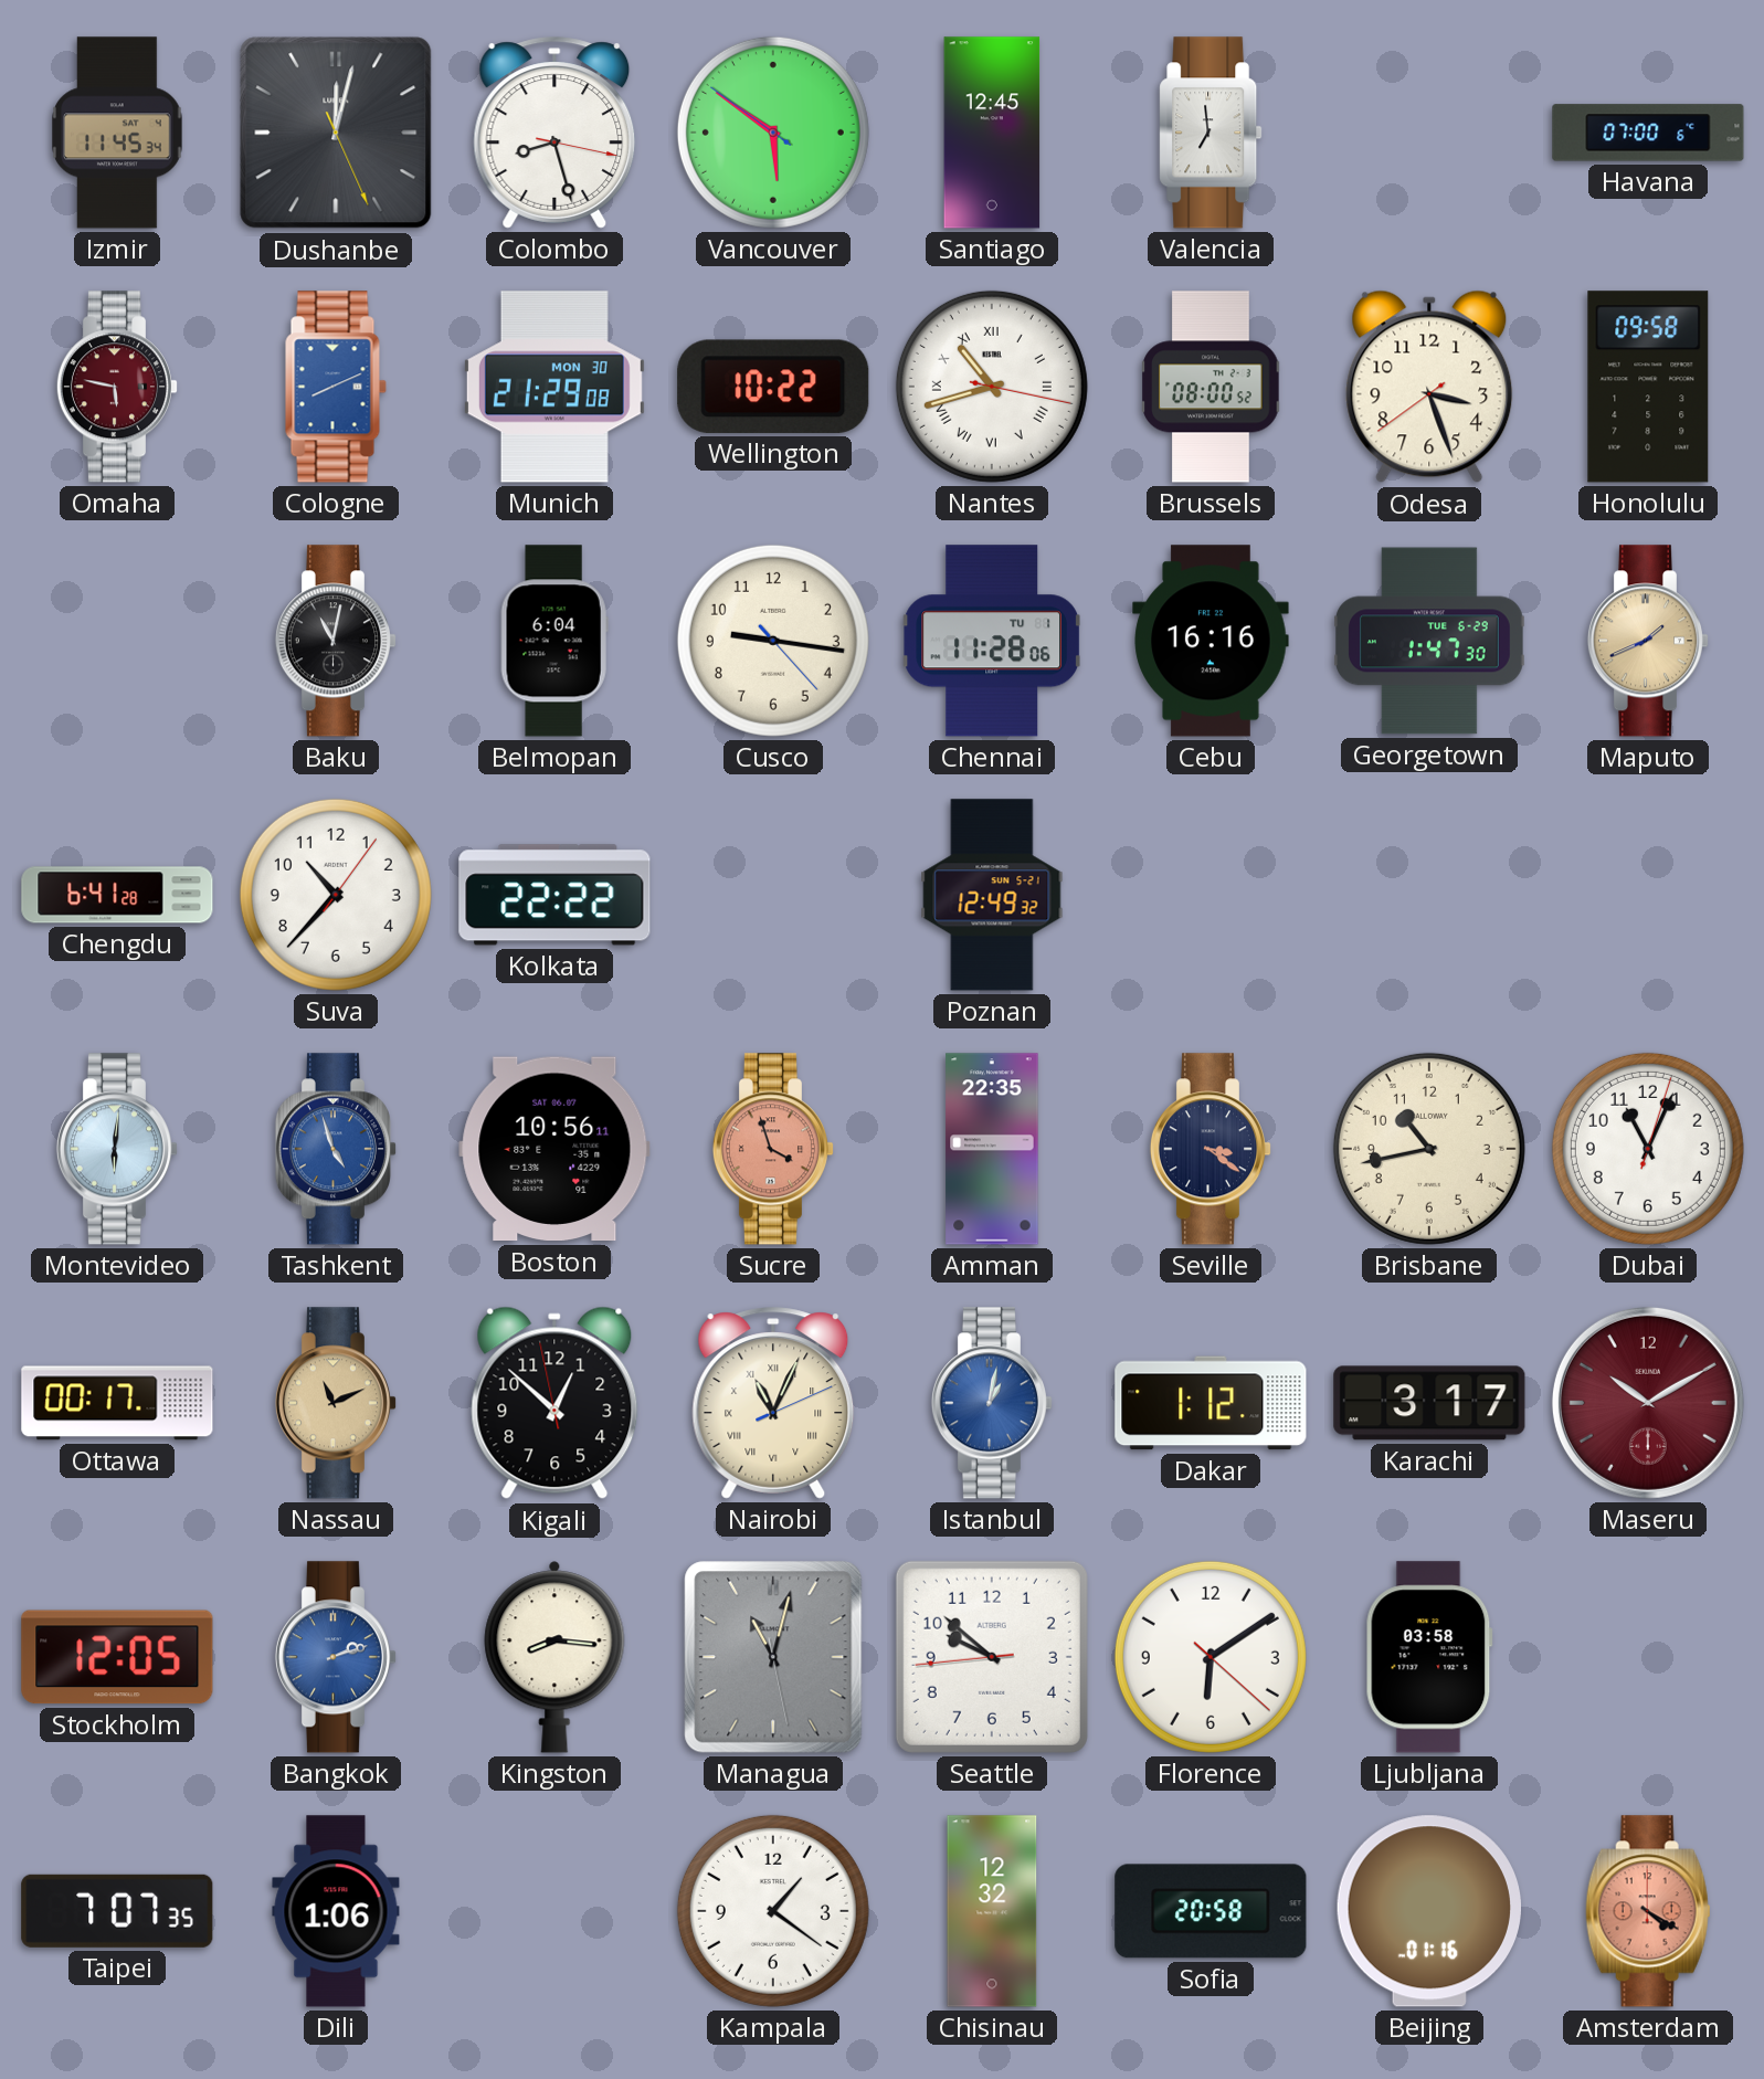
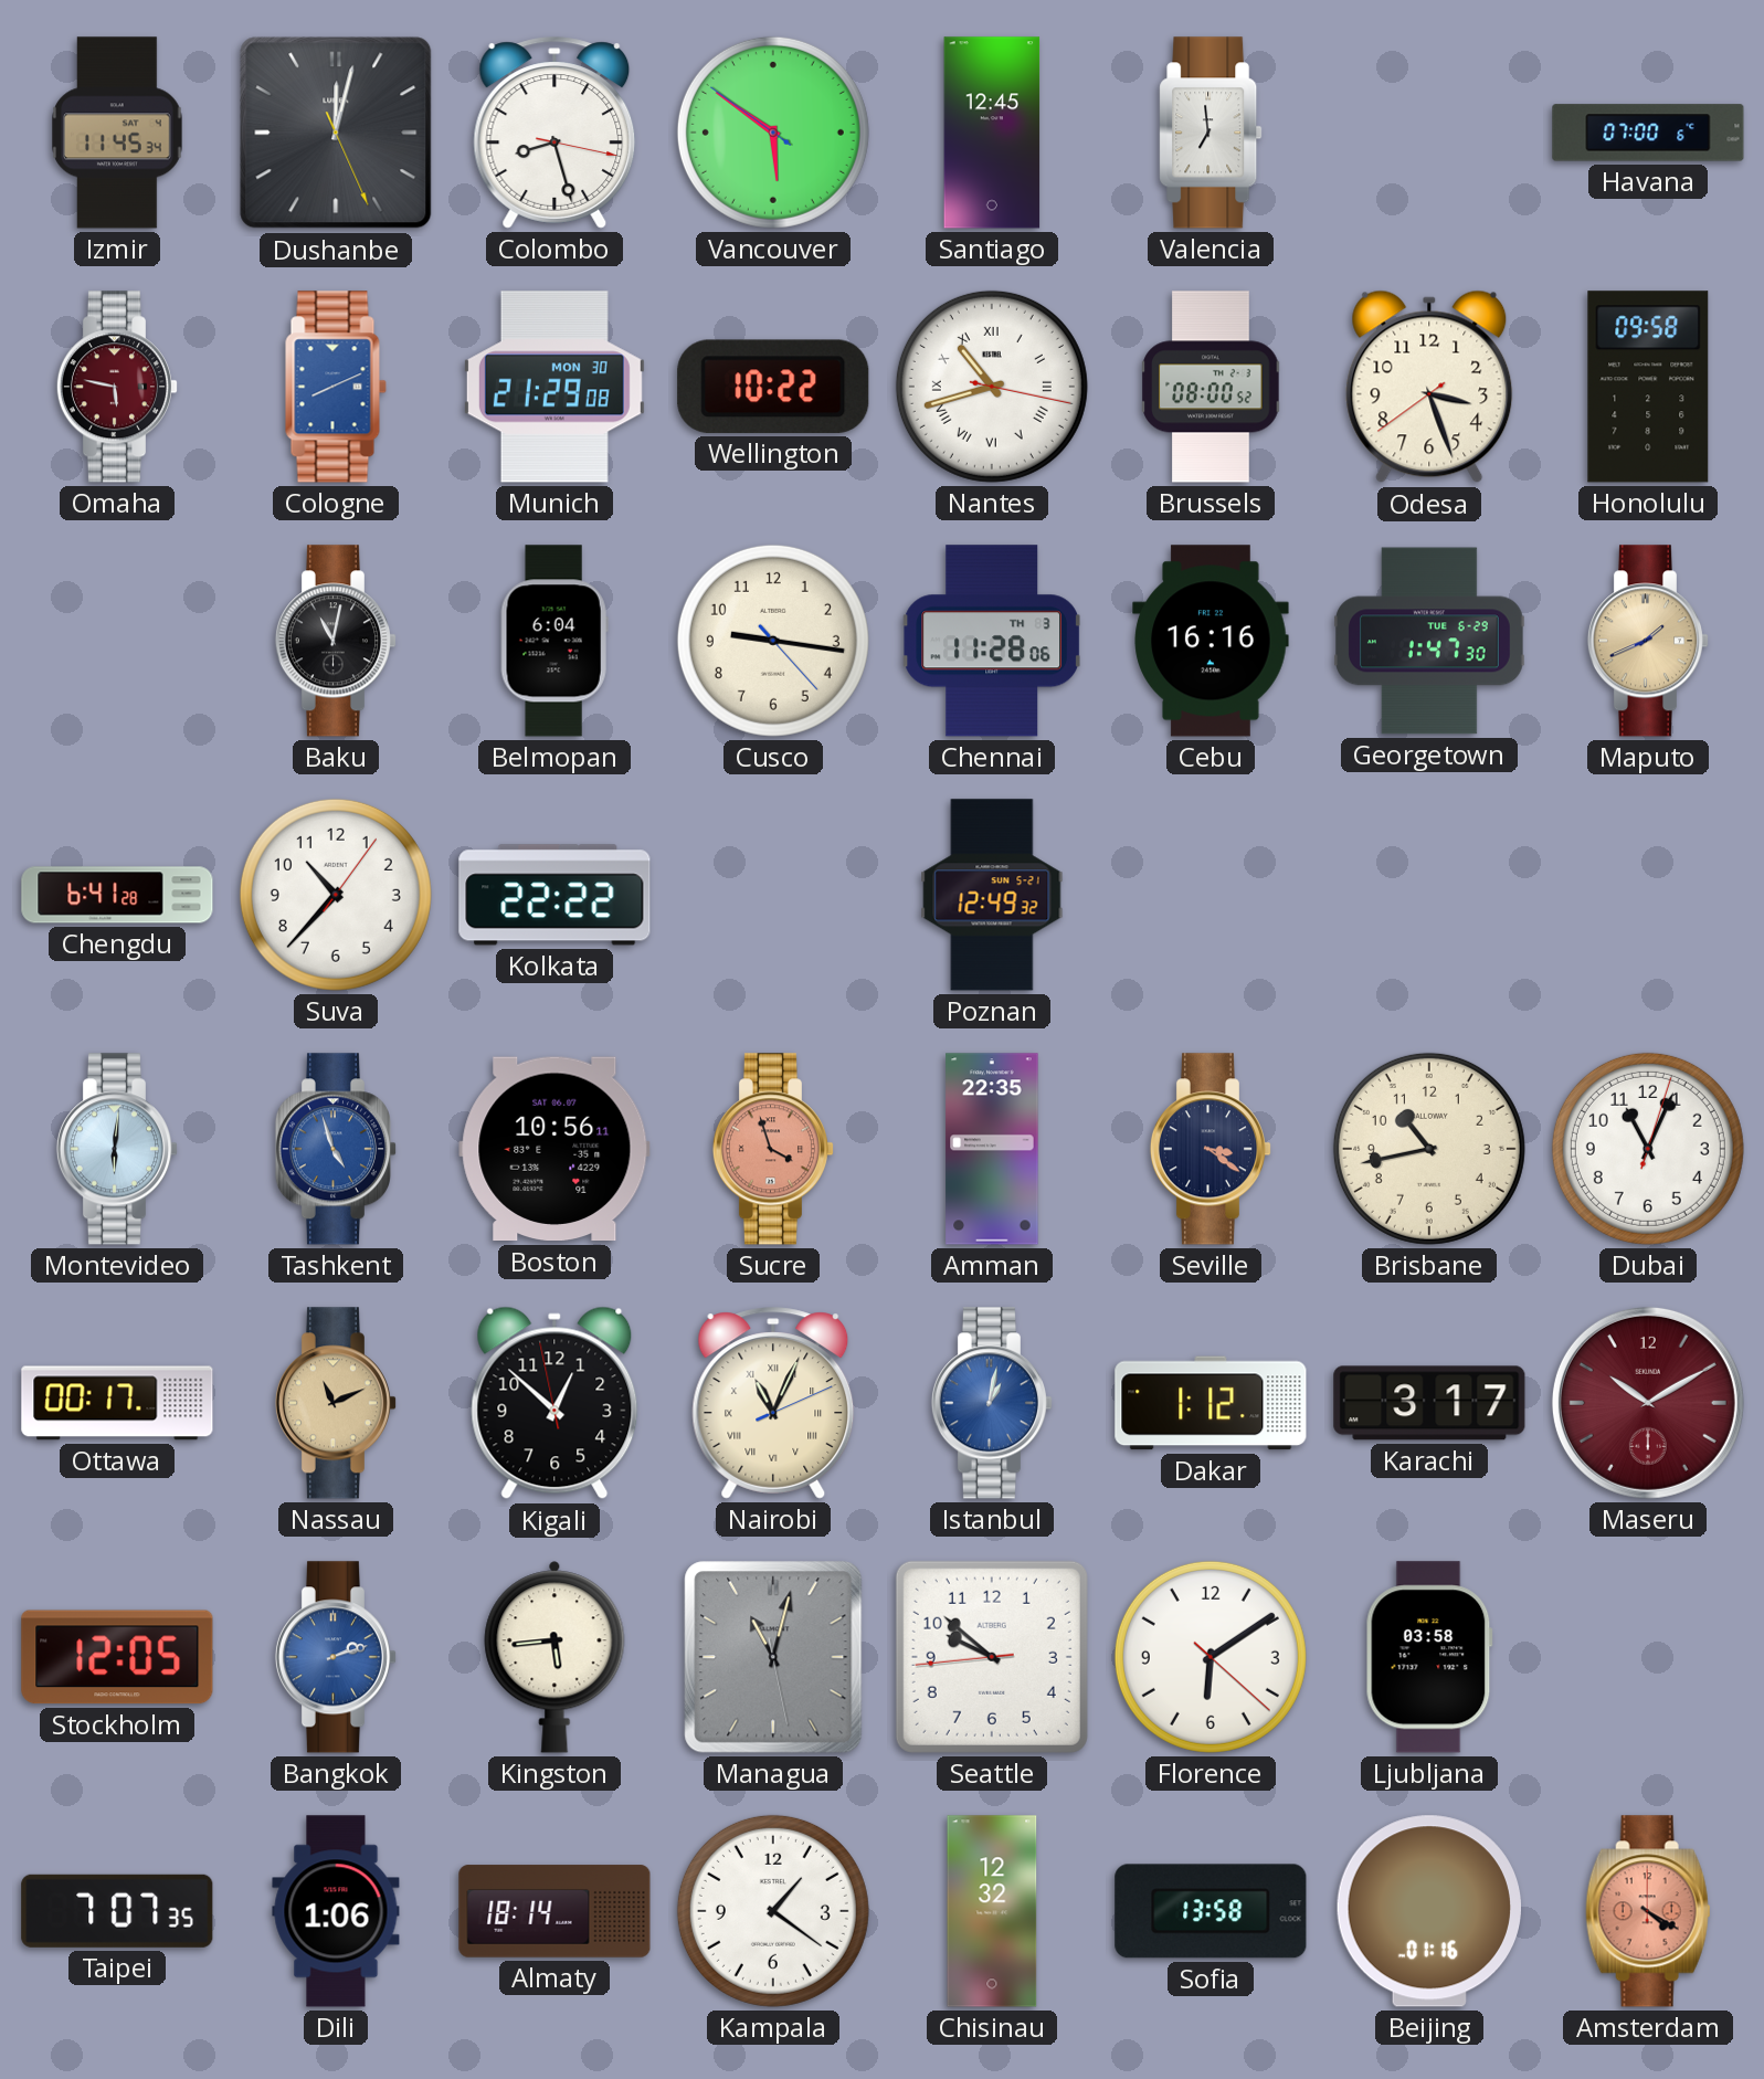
Chennai date: TU 1 -> TH 3
Kingston: 8:16 -> 5:44
Almaty: none -> 18:14
Sofia: 20:58 -> 13:58
